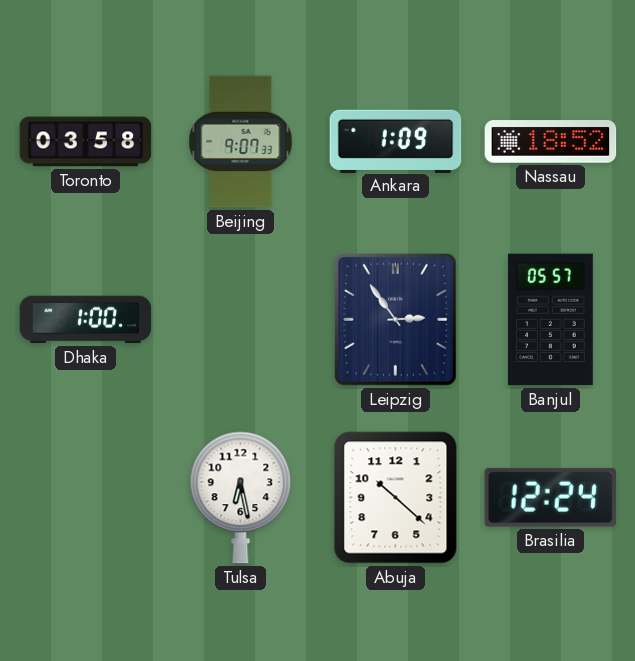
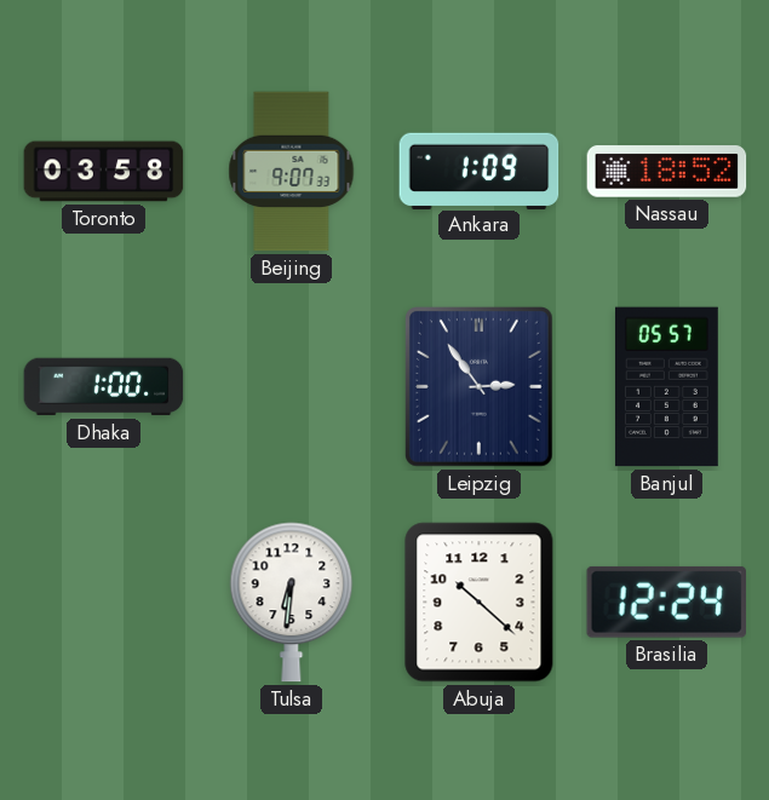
Tulsa: 6:28 -> 6:31
